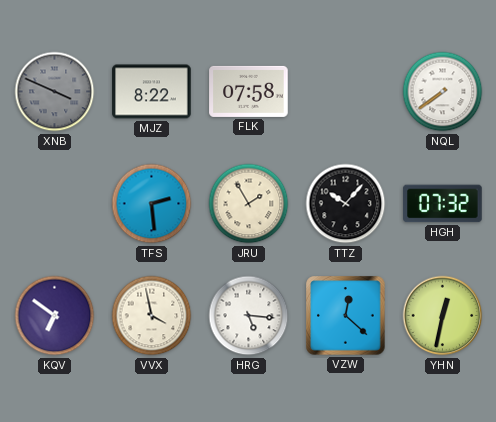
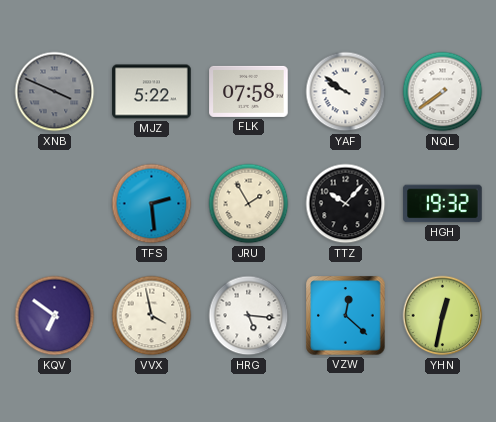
MJZ: 8:22 -> 5:22
YAF: none -> 9:51
HGH: 07:32 -> 19:32
